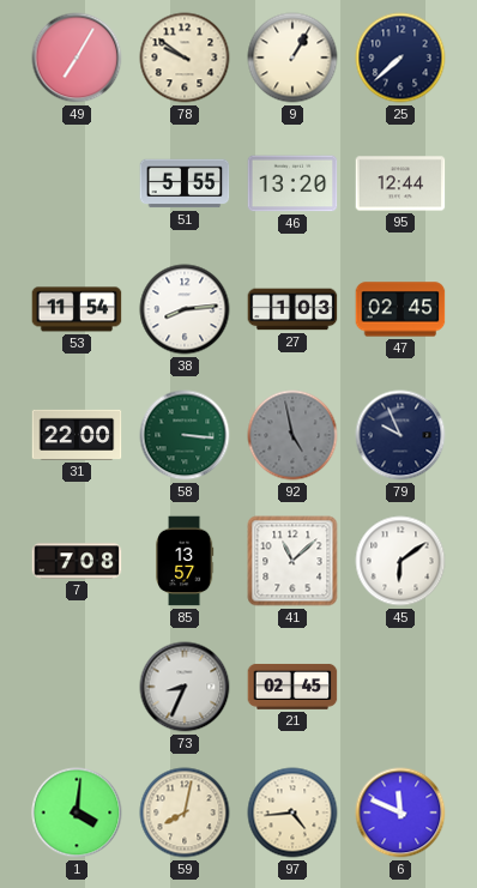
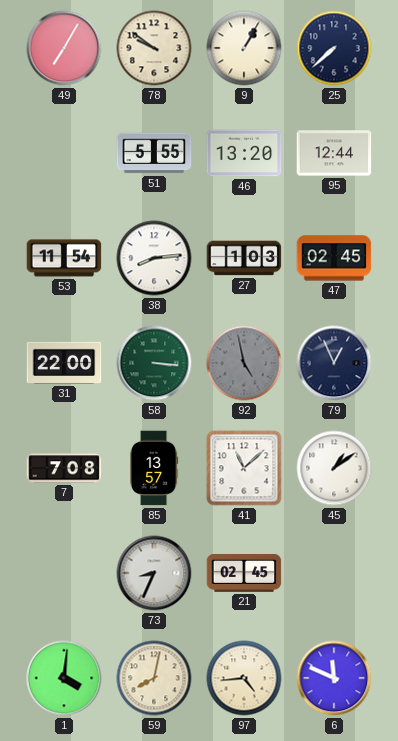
79: 9:56 -> 12:56
45: 6:09 -> 1:09
